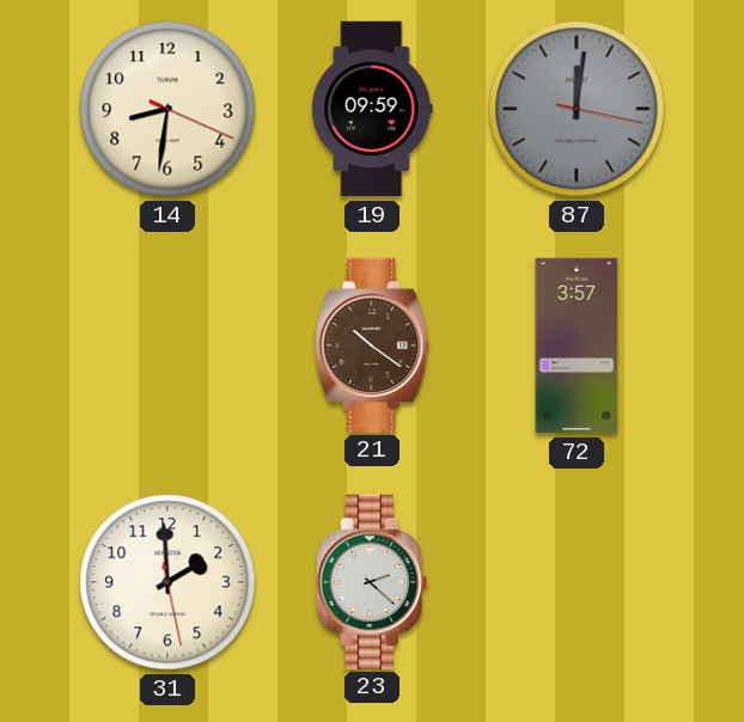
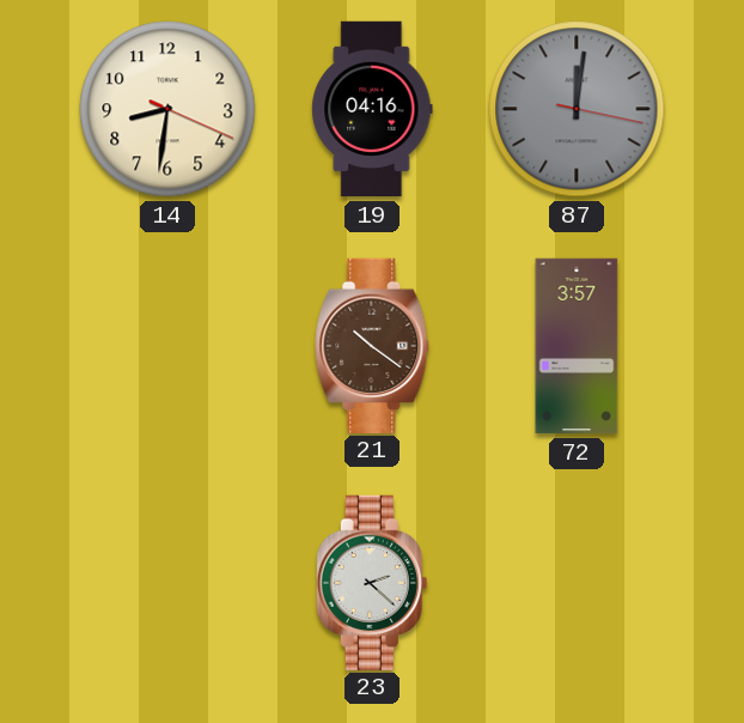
19: 09:59 -> 04:16
31: 1:59 -> none
